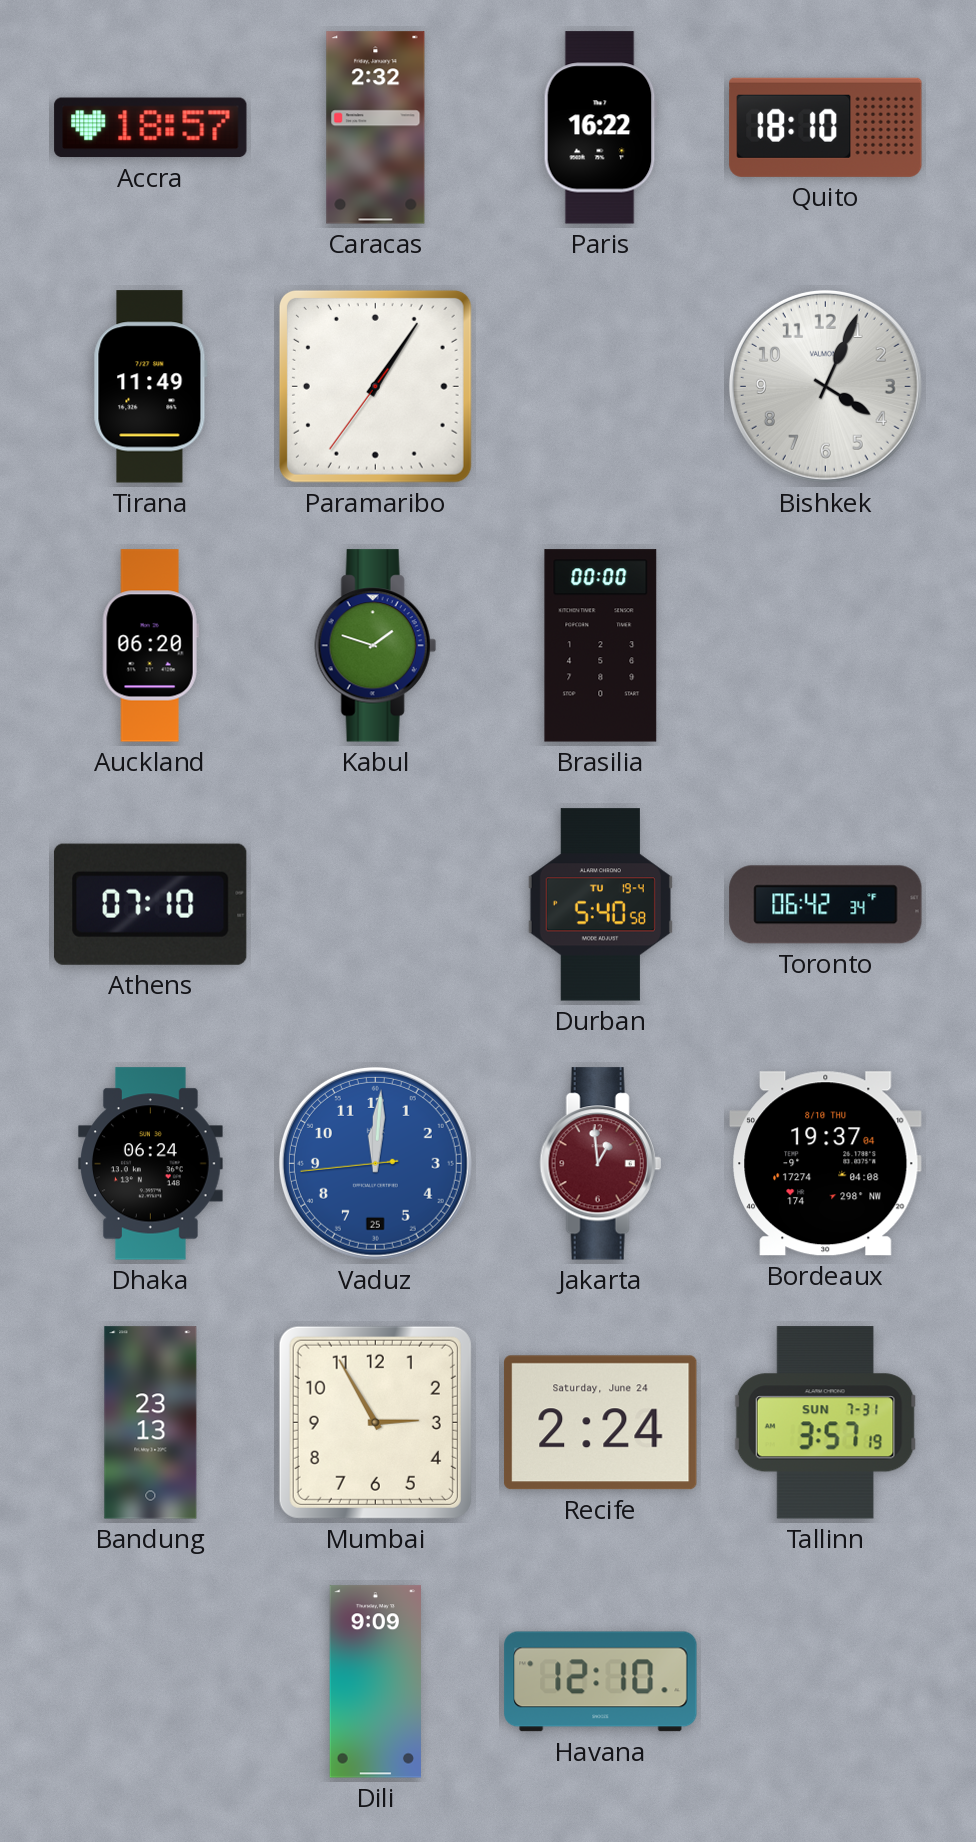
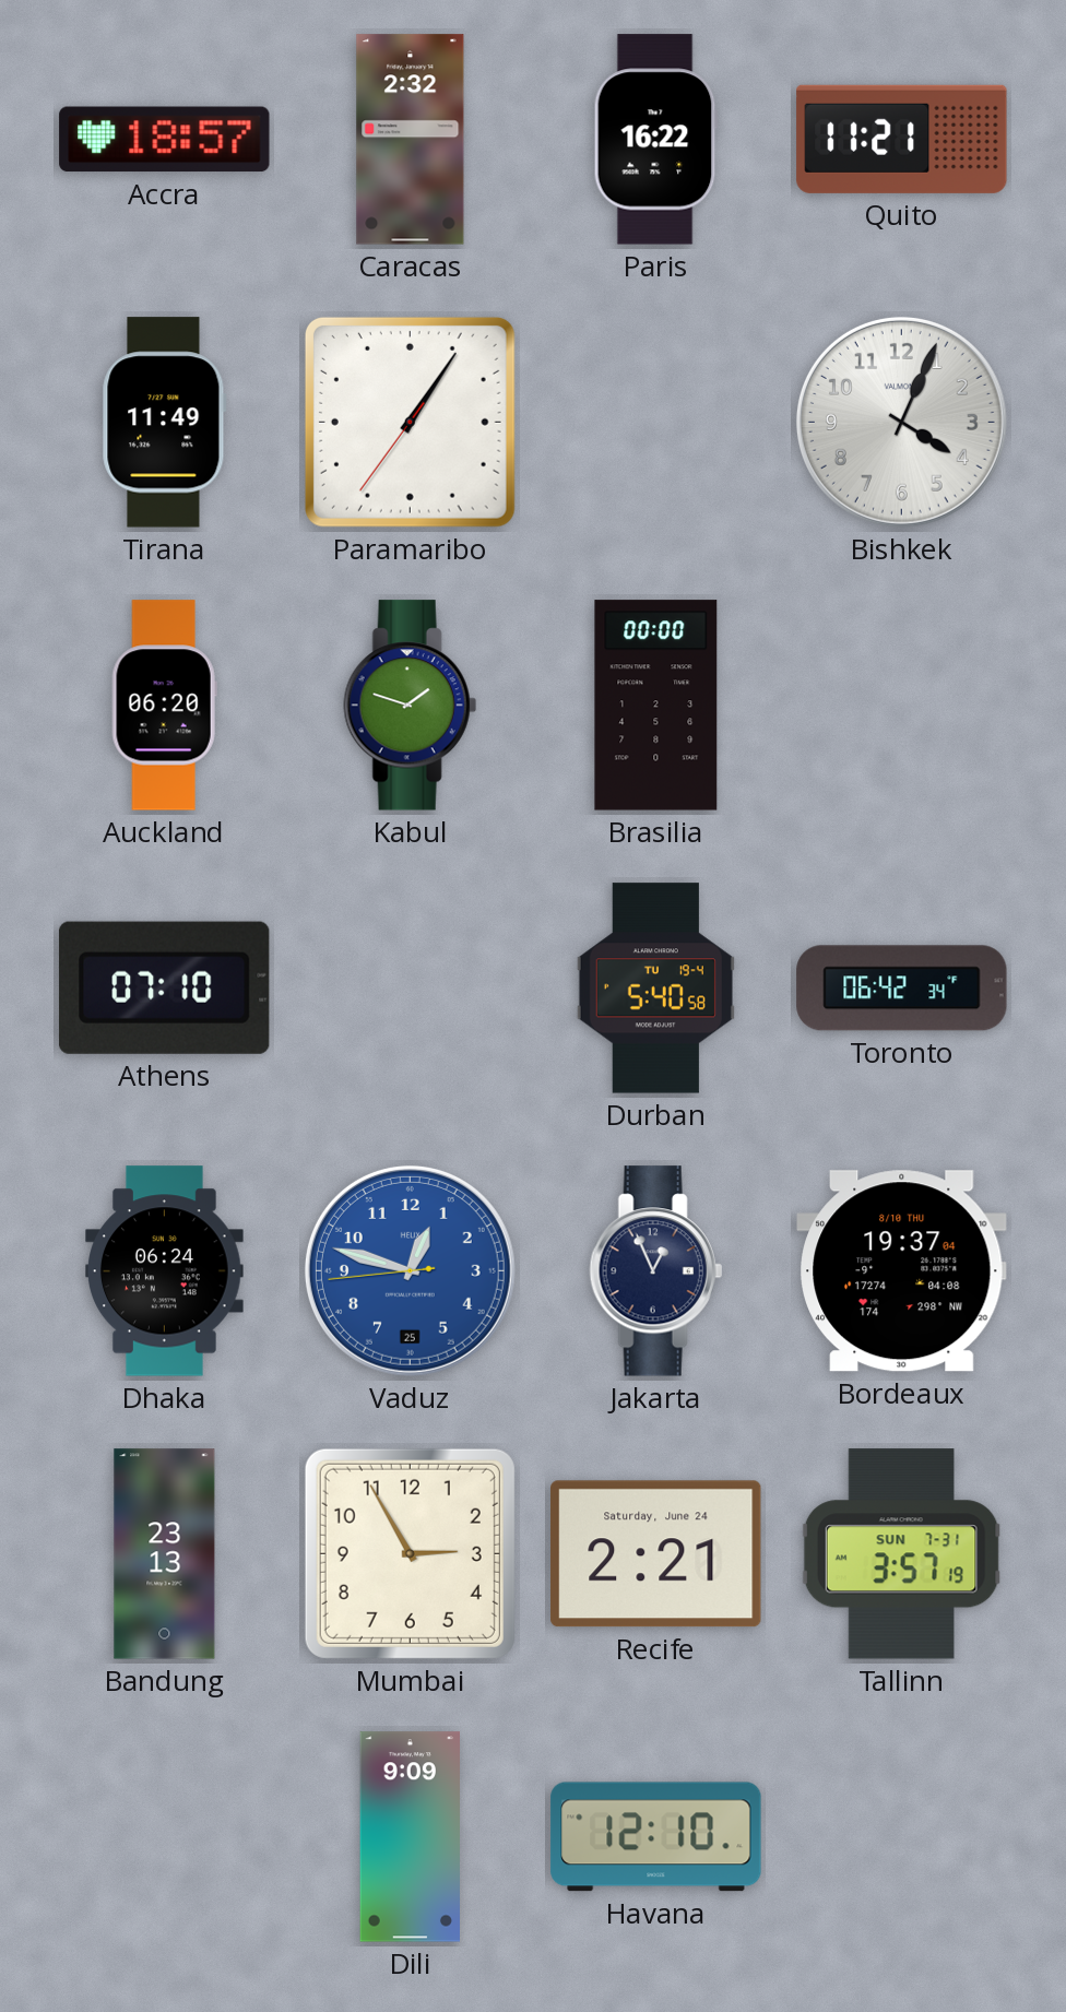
Quito: 18:10 -> 11:21
Vaduz: 12:00 -> 12:47
Jakarta: 12:59 -> 12:56
Jakarta dial: burgundy -> navy
Recife: 2:24 -> 2:21
